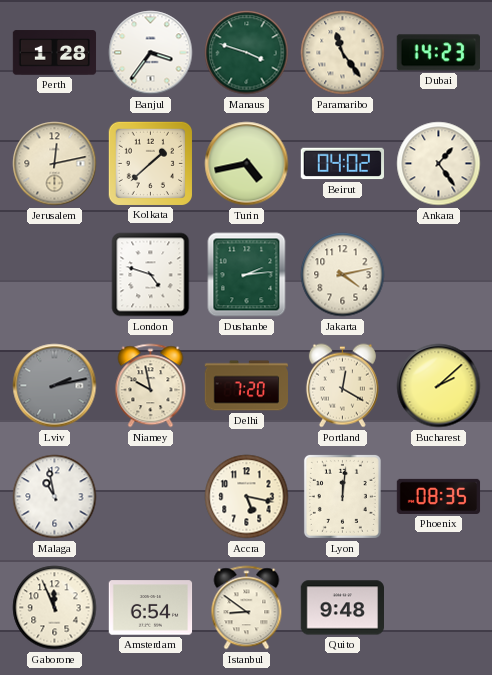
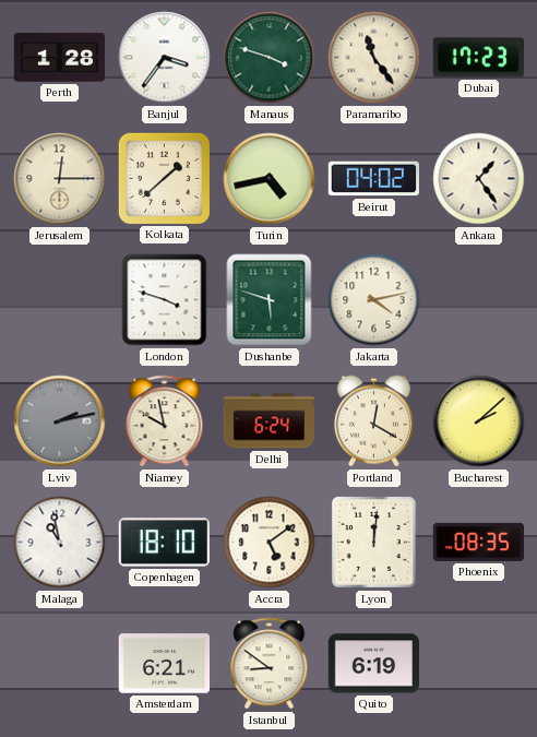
Dubai: 14:23 -> 17:23
Jerusalem: 12:13 -> 12:15
London: 4:48 -> 3:48
Dushanbe: 2:14 -> 5:48
Delhi: 7:20 -> 6:24
Copenhagen: none -> 18:10
Accra: 5:17 -> 5:09
Gaborone: 11:56 -> none
Amsterdam: 6:54 -> 6:21
Quito: 9:48 -> 6:19
